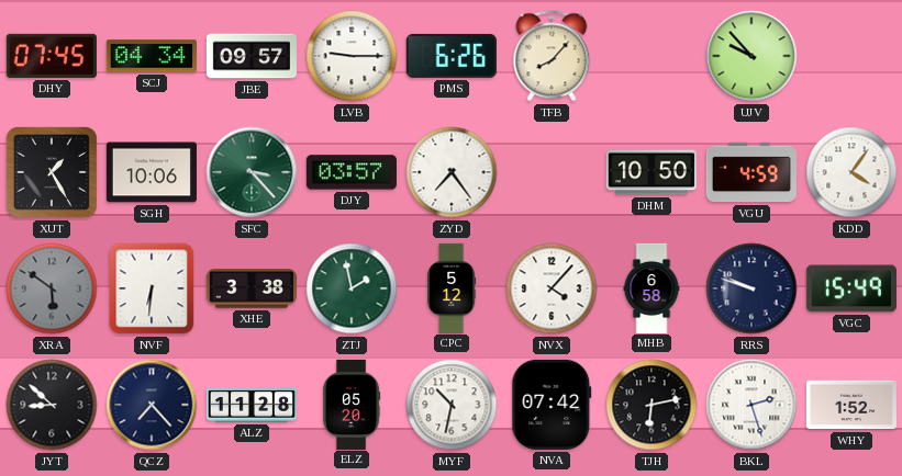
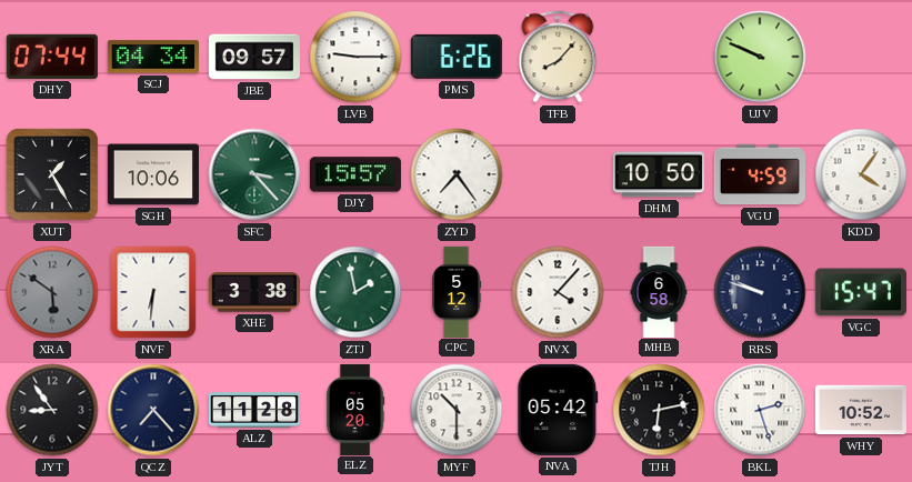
DHY: 07:45 -> 07:44
UJV: 9:53 -> 9:49
DJY: 03:57 -> 15:57
VGC: 15:49 -> 15:47
JYT: 8:52 -> 8:54
MYF: 10:32 -> 10:30
NVA: 07:42 -> 05:42
WHY: 1:52 -> 10:52
